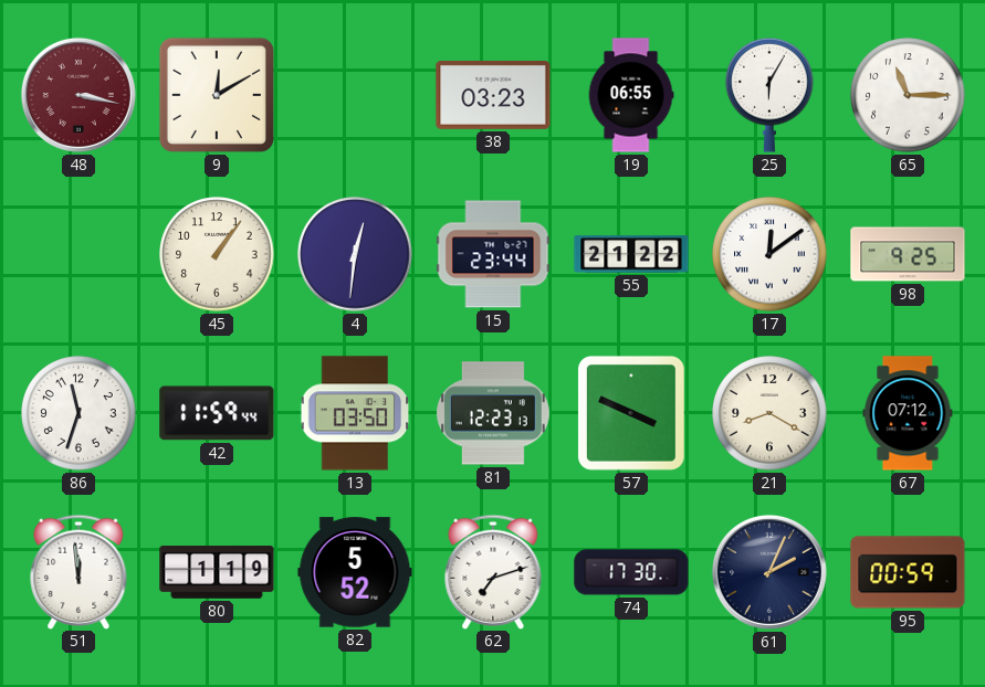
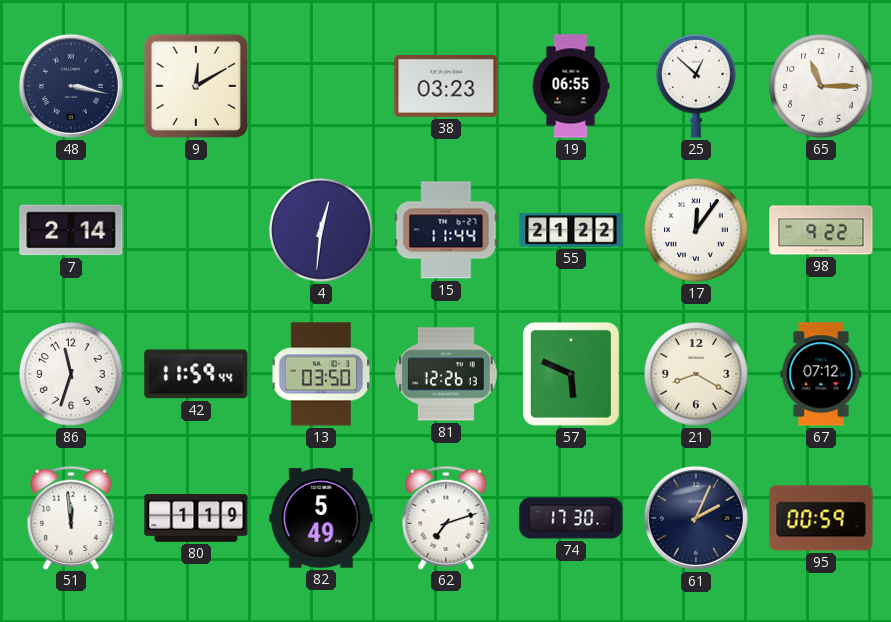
48 dial: burgundy -> navy
25: 6:05 -> 12:52
7: none -> 2:14
45: 1:06 -> none
15: 23:44 -> 11:44
17: 12:09 -> 12:06
98: 9:25 -> 9:22
81: 12:23 -> 12:26
57: 3:49 -> 5:49
82: 5:52 -> 5:49
